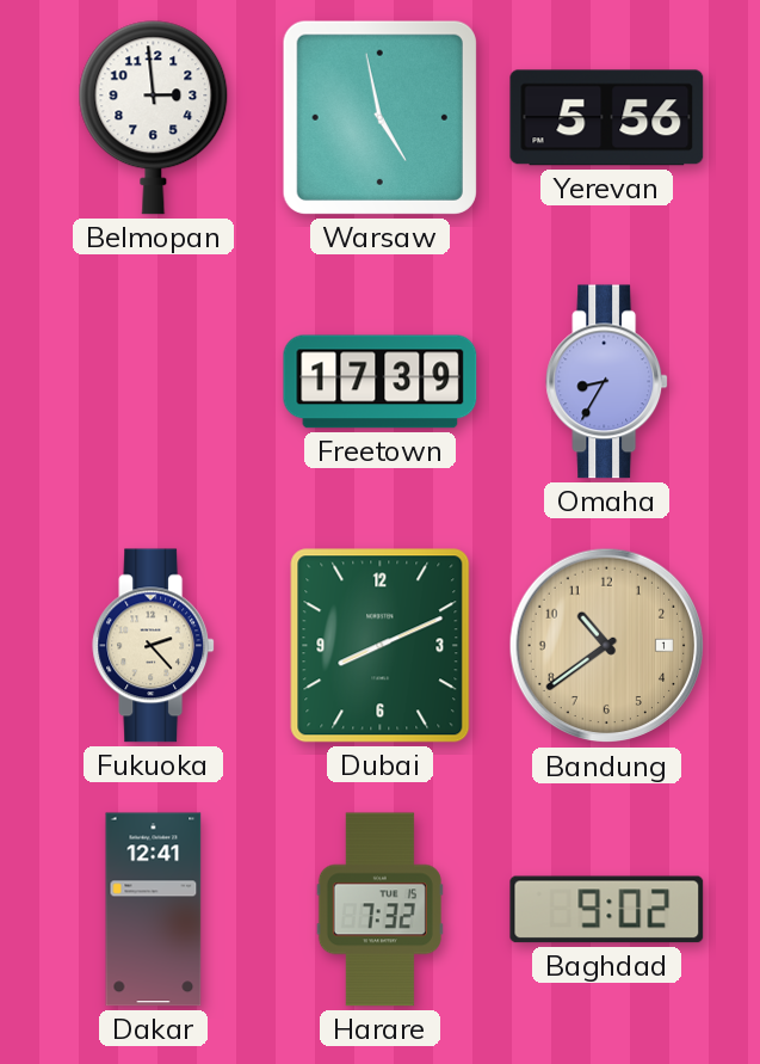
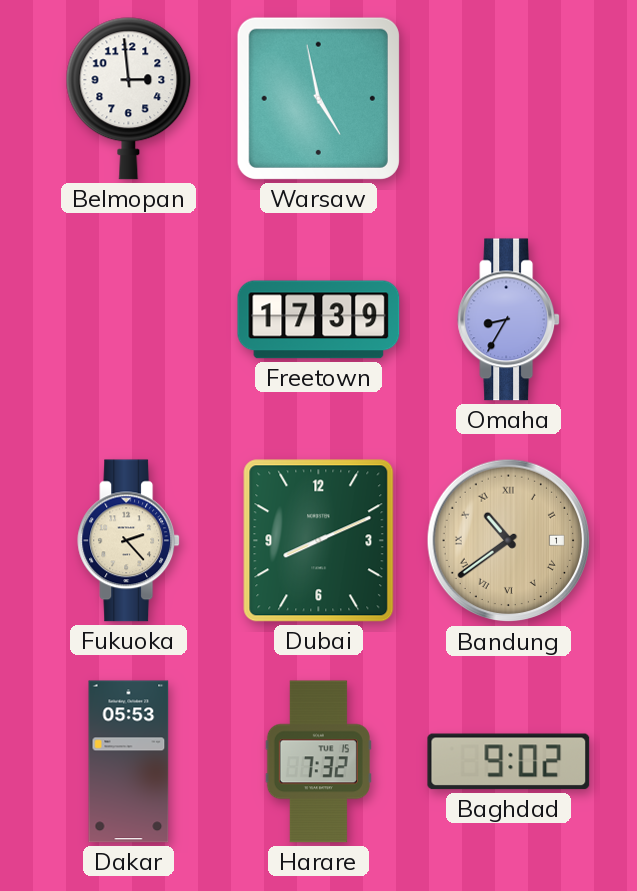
Yerevan: 5:56 -> none
Bandung numerals: Arabic -> Roman
Dakar: 12:41 -> 05:53
